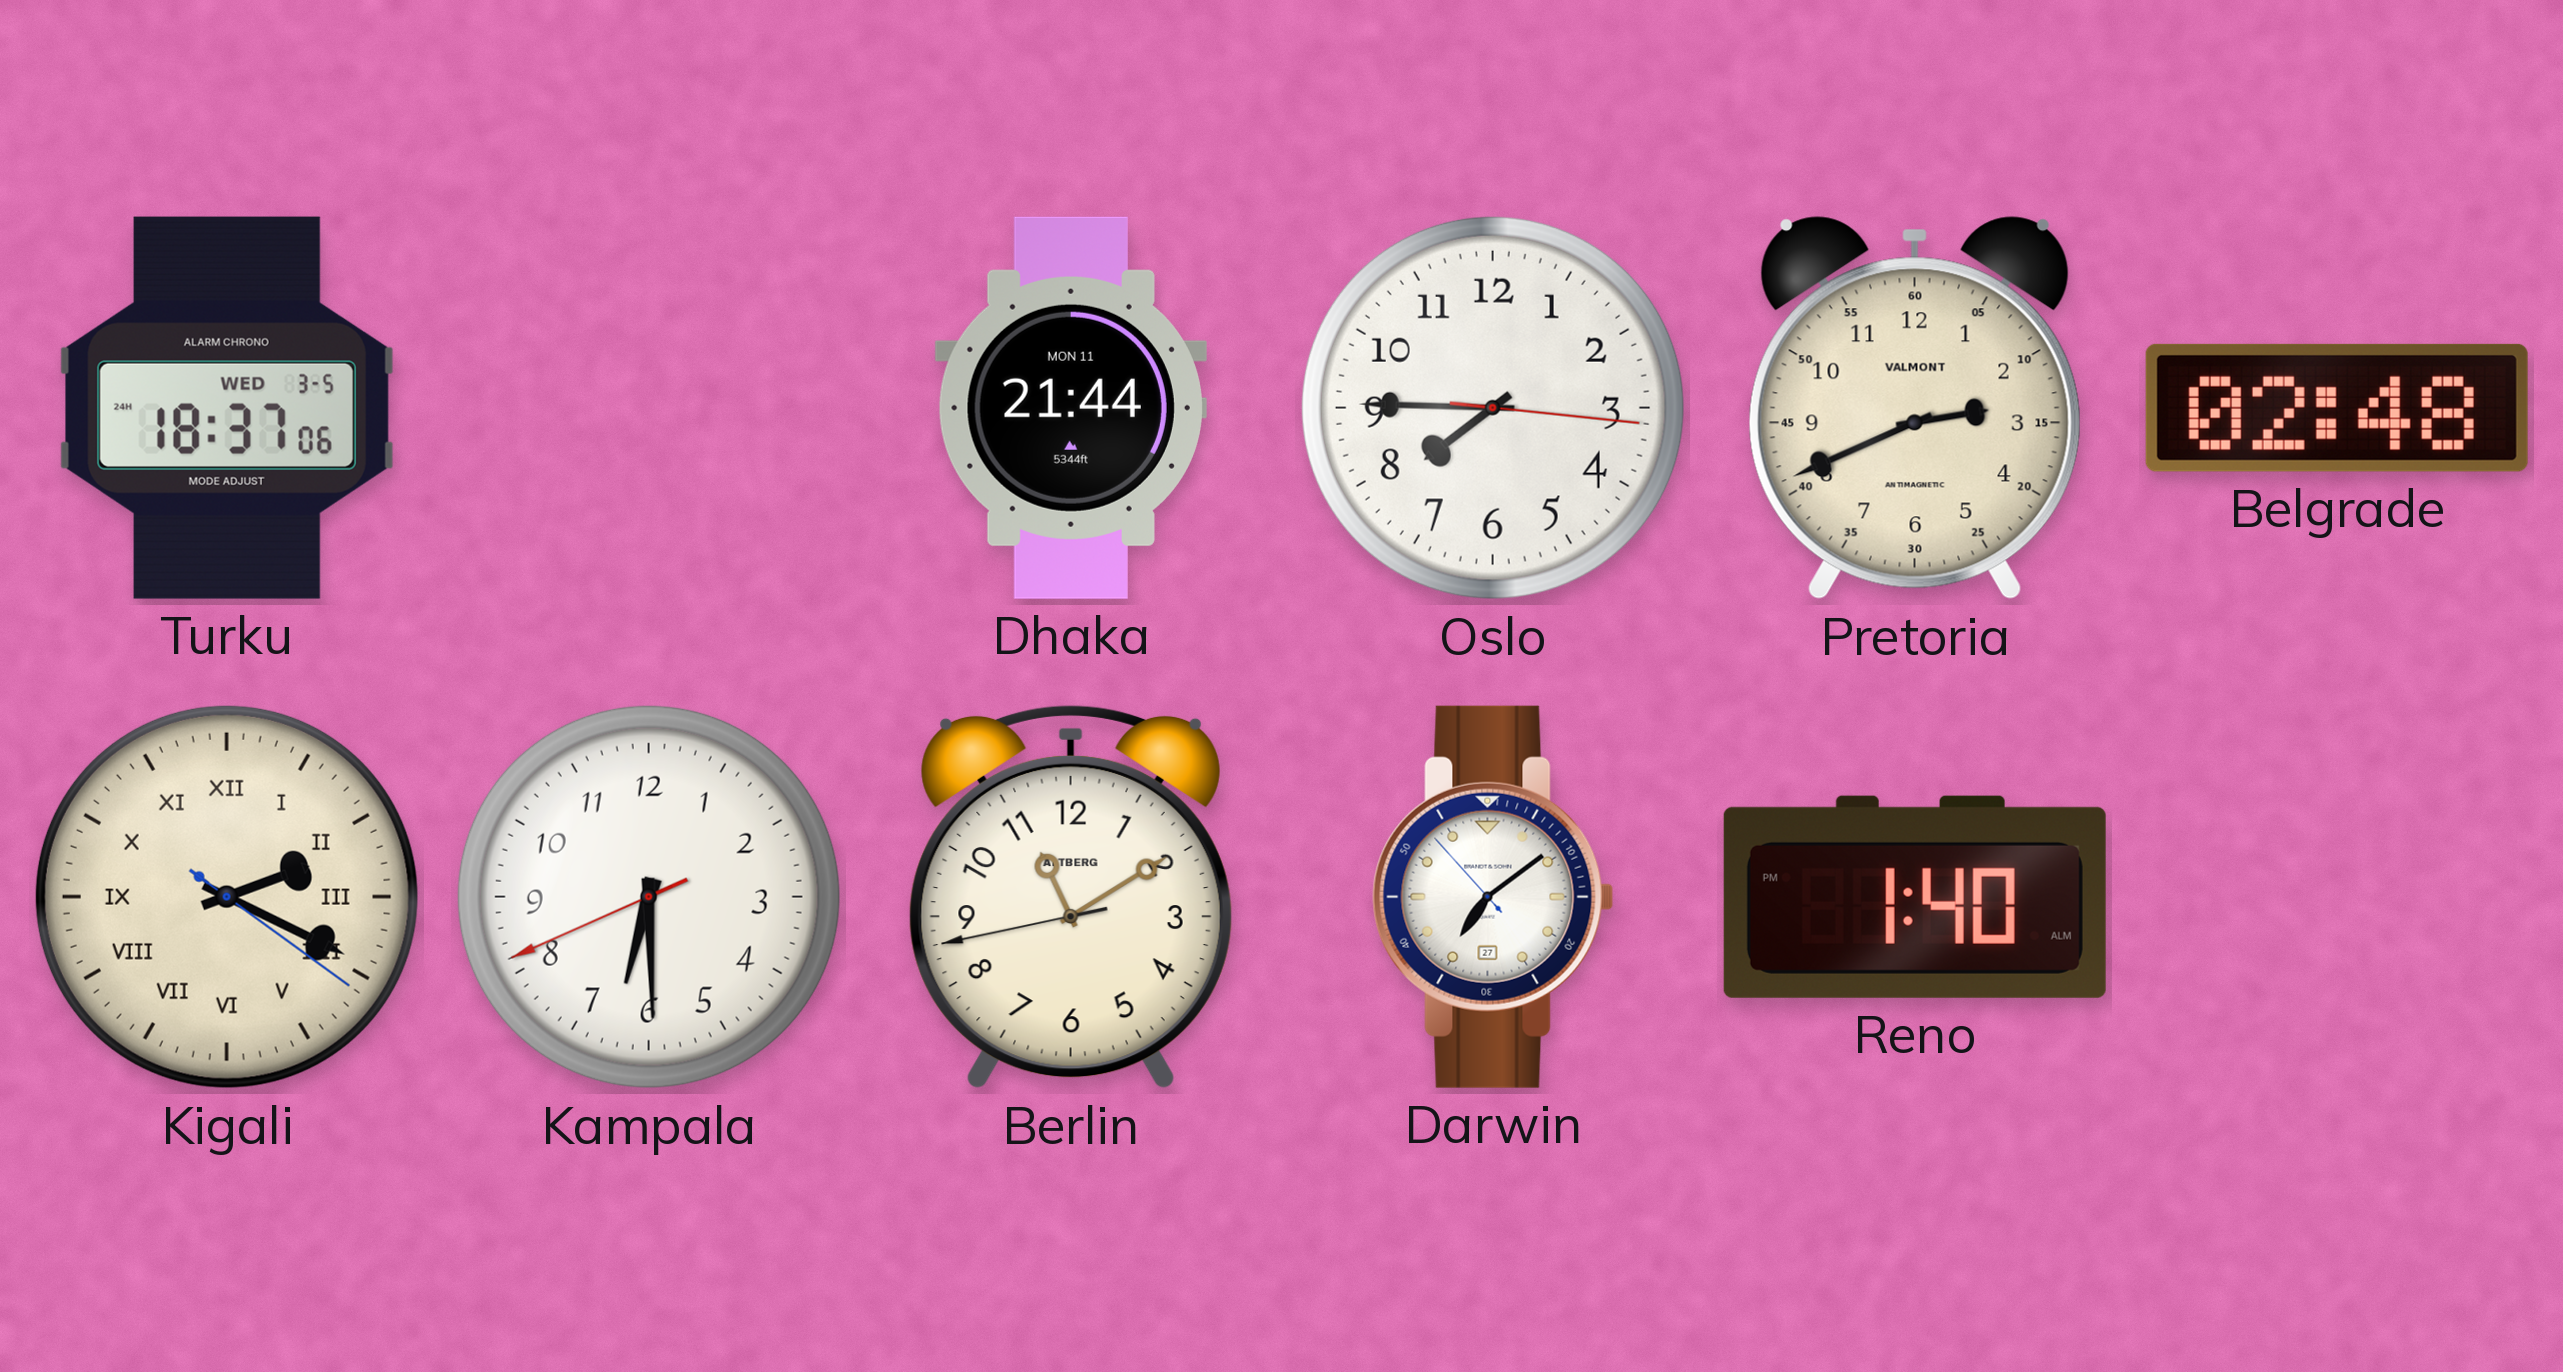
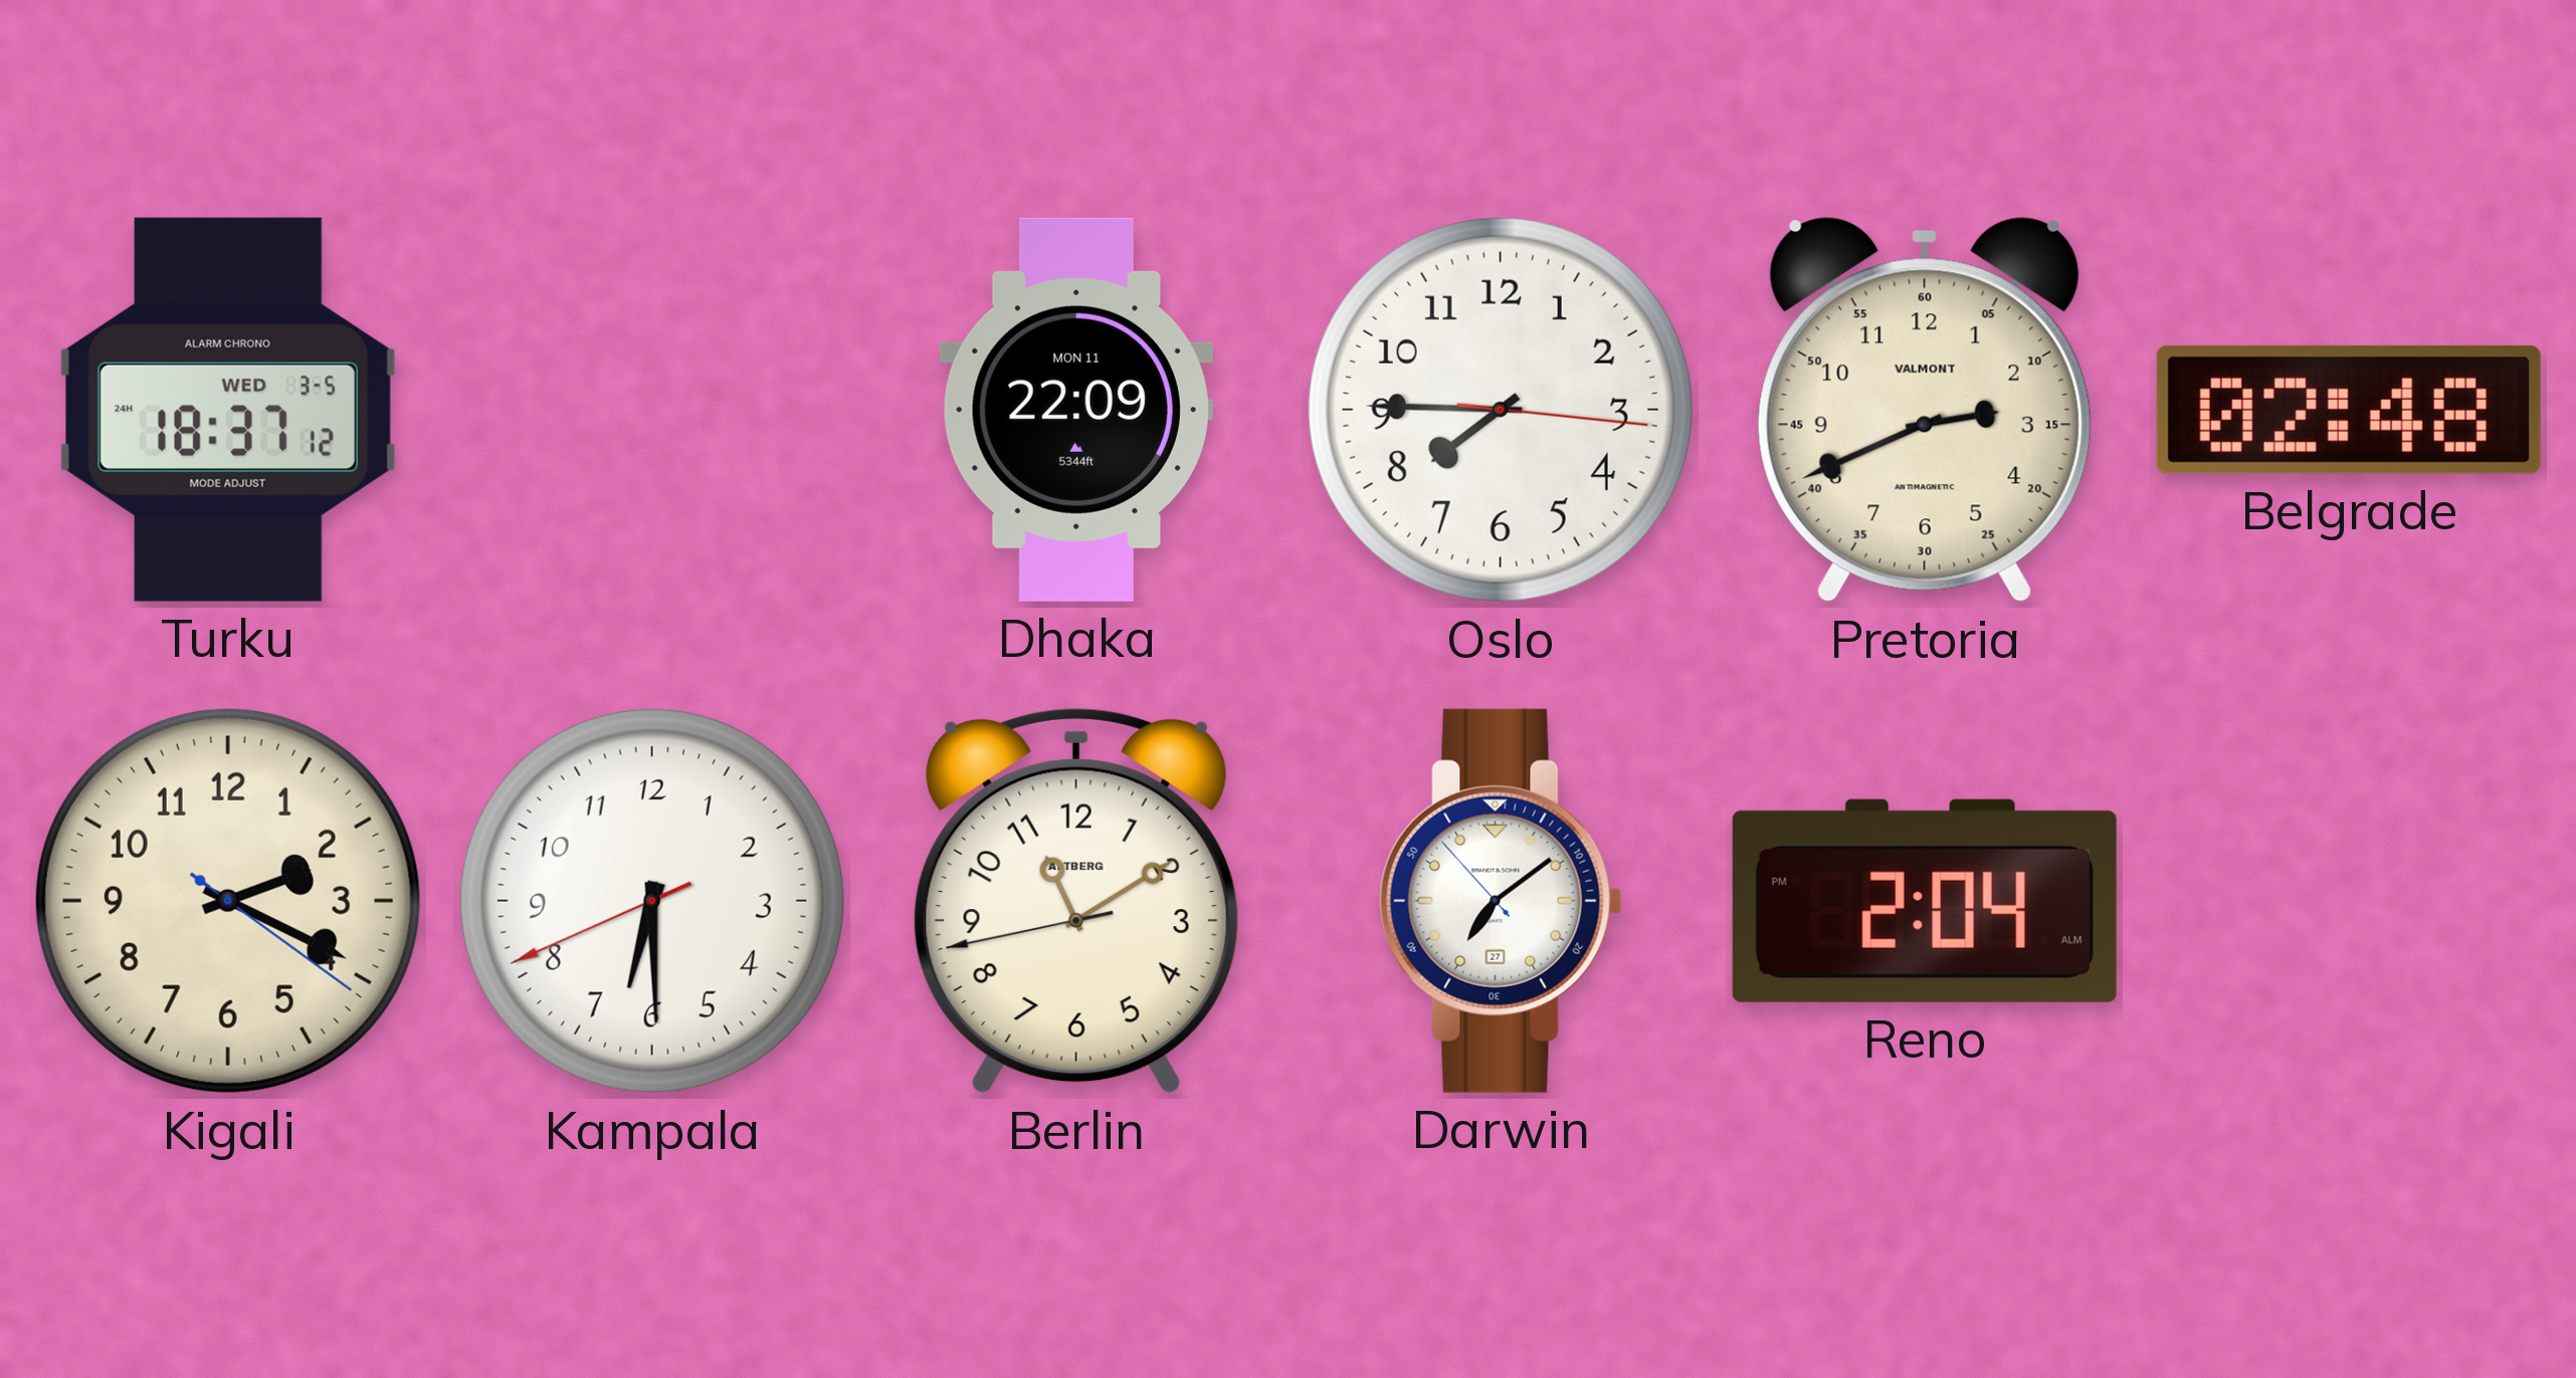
Turku: 18:37:06 -> 18:37:12
Dhaka: 21:44 -> 22:09
Kigali numerals: Roman -> Arabic
Reno: 1:40 -> 2:04
